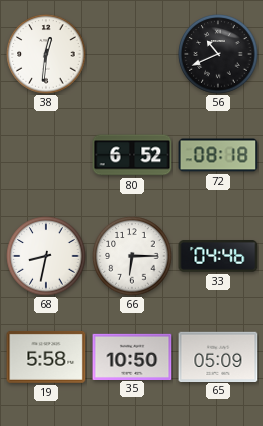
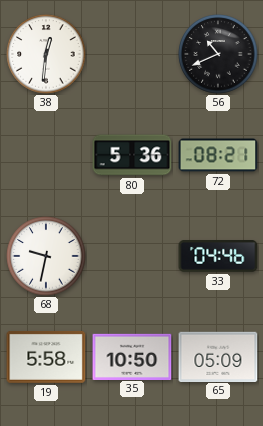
80: 6:52 -> 5:36
72: 08:18 -> 08:21
68: 8:32 -> 9:32
66: 6:15 -> none
